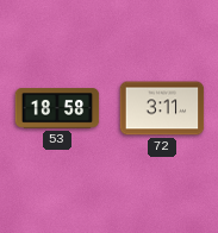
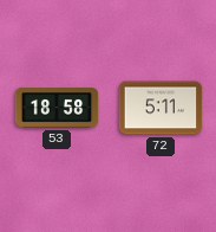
72: 3:11 -> 5:11
